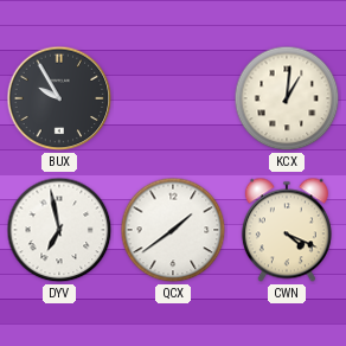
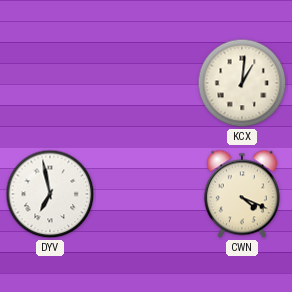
BUX: 9:55 -> none
QCX: 1:39 -> none
